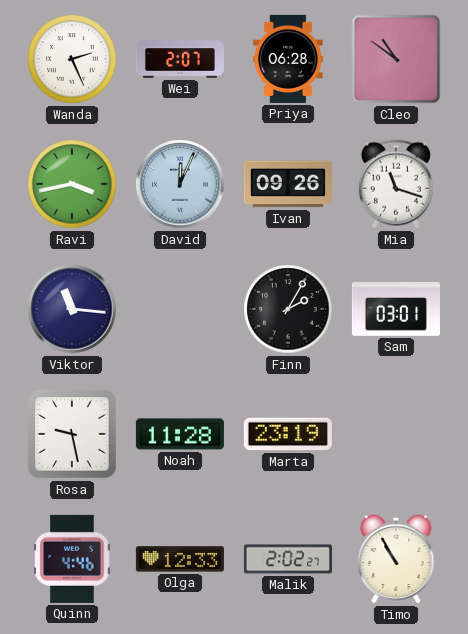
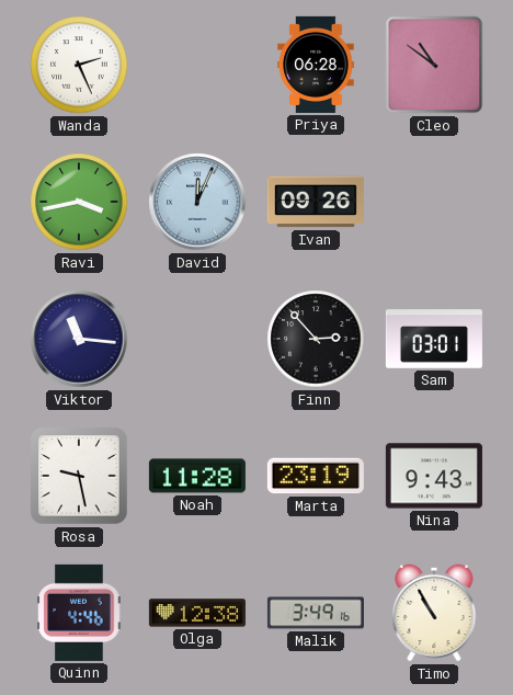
Wei: 2:07 -> none
Mia: 11:18 -> none
Finn: 2:05 -> 2:53
Nina: none -> 9:43
Olga: 12:33 -> 12:38
Malik: 2:02 -> 3:49
